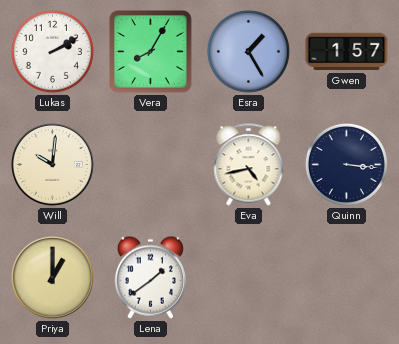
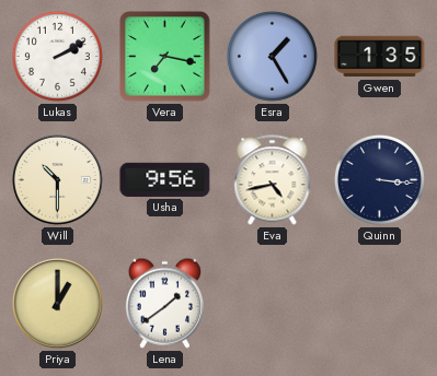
Vera: 8:05 -> 7:17
Gwen: 1:57 -> 1:35
Will: 10:01 -> 10:30
Usha: none -> 9:56
